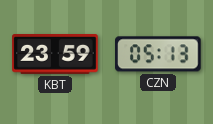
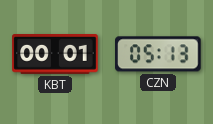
KBT: 23:59 -> 00:01
